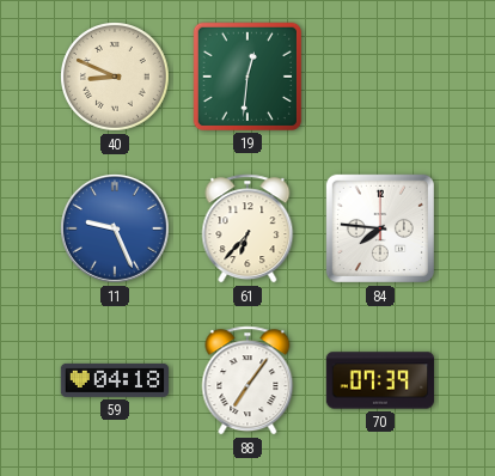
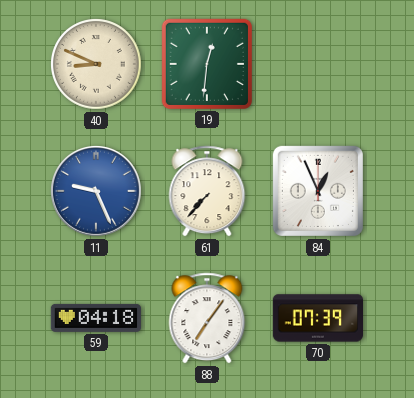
61: 6:37 -> 7:37
84: 7:46 -> 12:56
